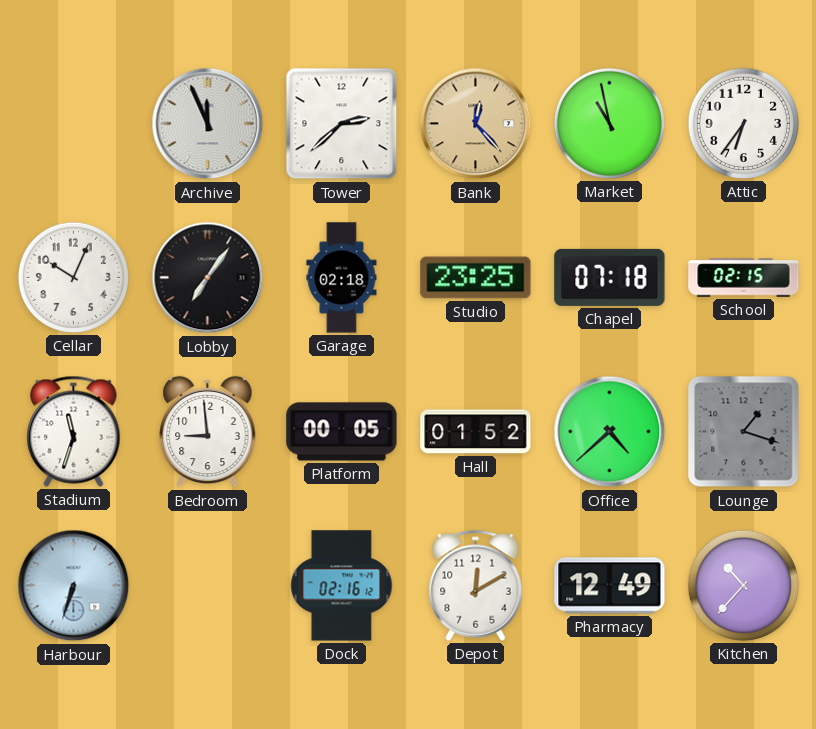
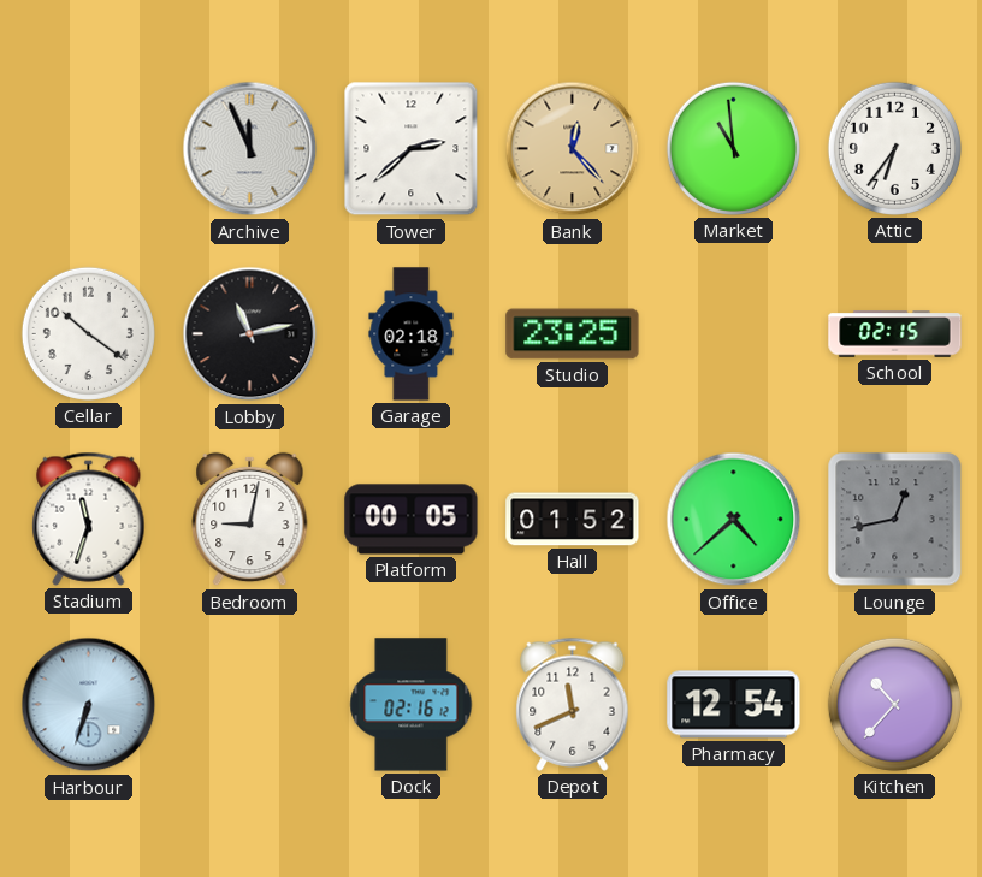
Market: 10:58 -> 10:59
Cellar: 10:04 -> 10:21
Lobby: 7:06 -> 11:13
Chapel: 07:18 -> none
Bedroom: 8:59 -> 9:02
Lounge: 1:18 -> 12:43
Depot: 12:10 -> 11:41
Pharmacy: 12:49 -> 12:54
